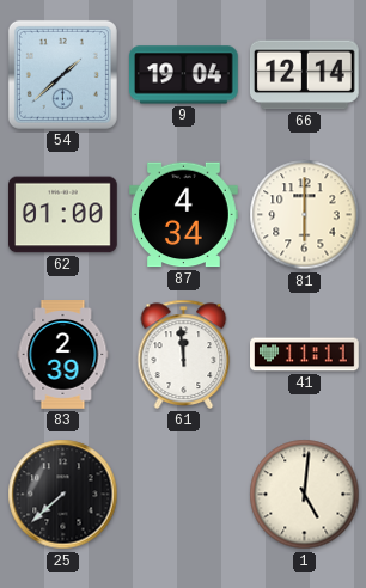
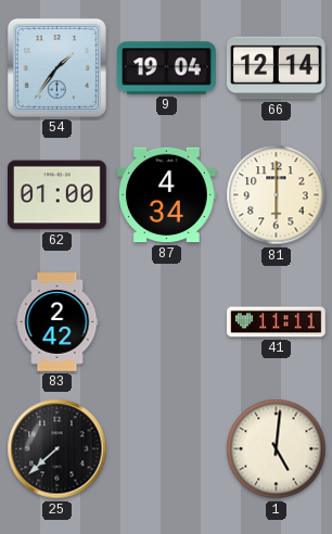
54: 1:38 -> 1:36
83: 2:39 -> 2:42
61: 11:59 -> none
